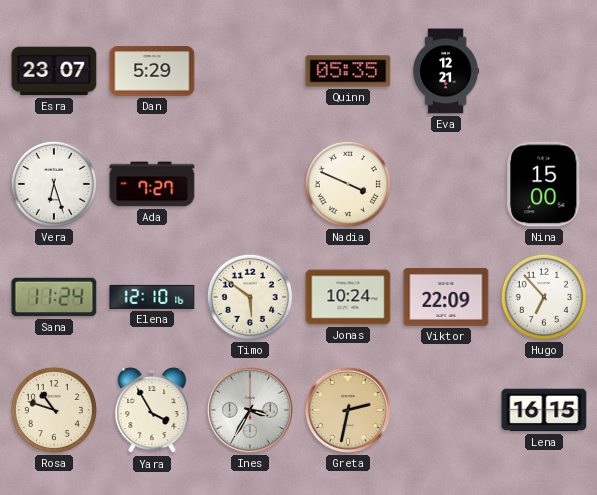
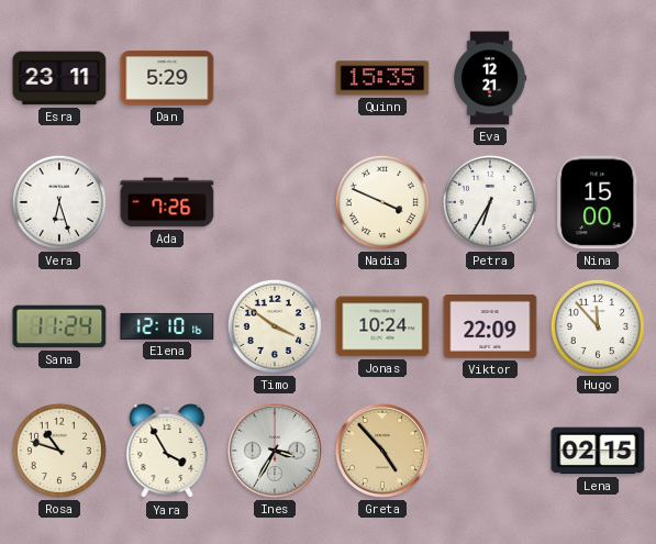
Esra: 23:07 -> 23:11
Quinn: 05:35 -> 15:35
Ada: 7:27 -> 7:26
Petra: none -> 6:35
Timo: 5:51 -> 3:51
Hugo: 6:53 -> 11:53
Greta: 2:32 -> 4:53
Lena: 16:15 -> 02:15
